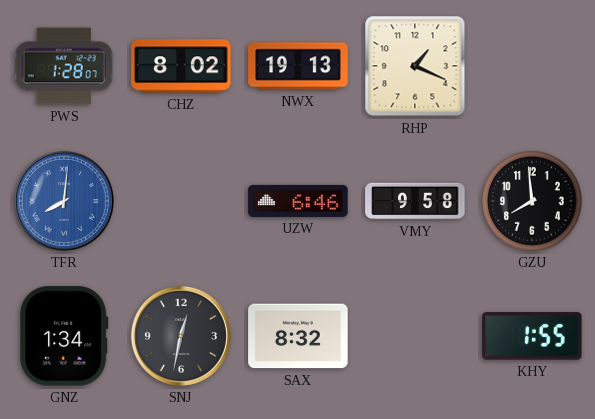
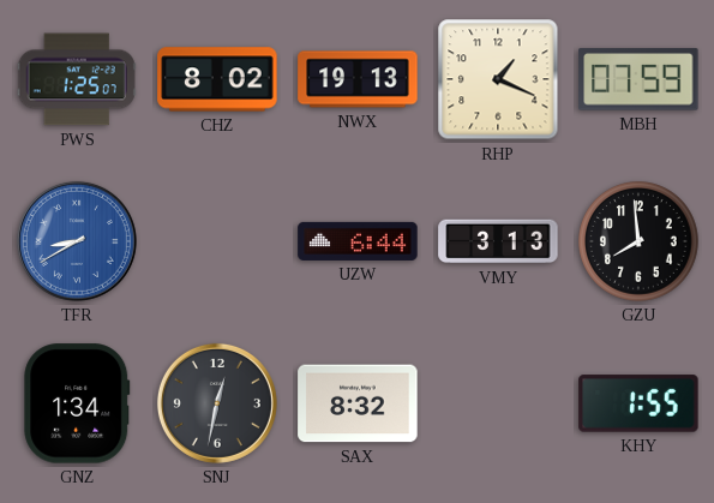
PWS: 1:28 -> 1:25
MBH: none -> 07:59
TFR: 8:01 -> 8:40
UZW: 6:46 -> 6:44
VMY: 9:58 -> 3:13
